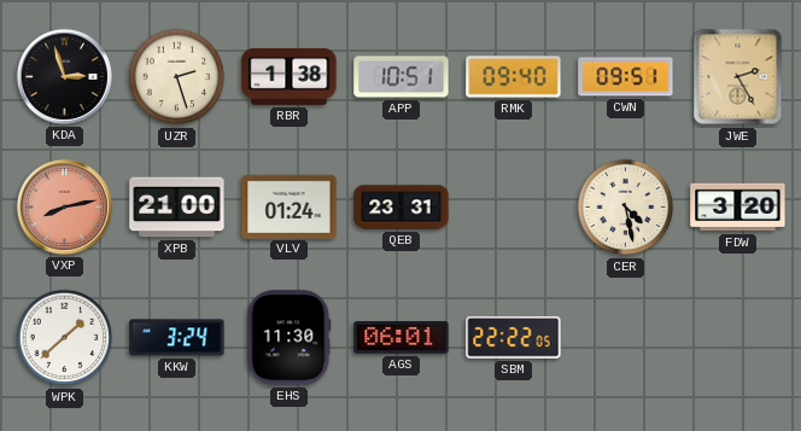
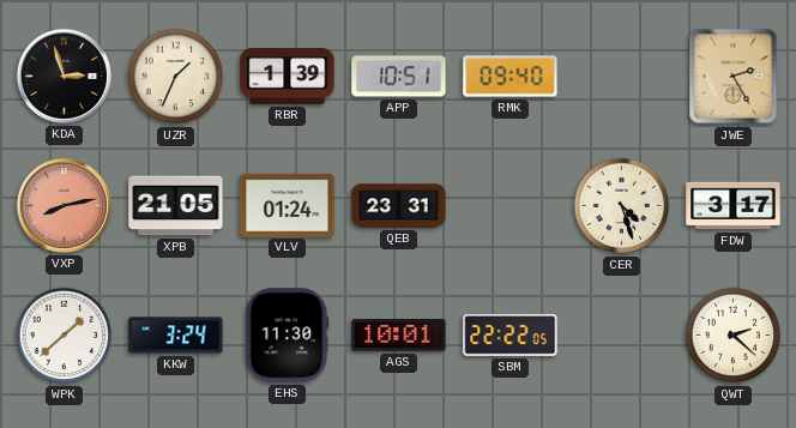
UZR: 2:27 -> 1:34
RBR: 1:38 -> 1:39
CWN: 09:51 -> none
XPB: 21:00 -> 21:05
CER: 4:28 -> 4:27
FDW: 3:20 -> 3:17
AGS: 06:01 -> 10:01
QWT: none -> 2:22
